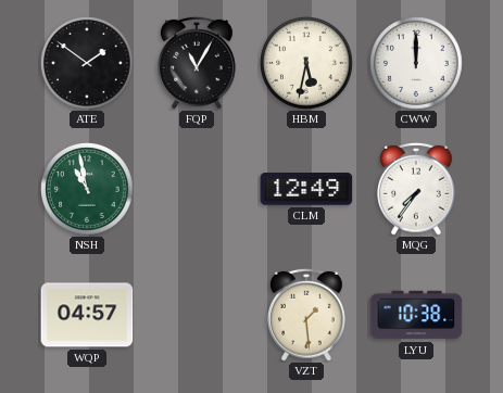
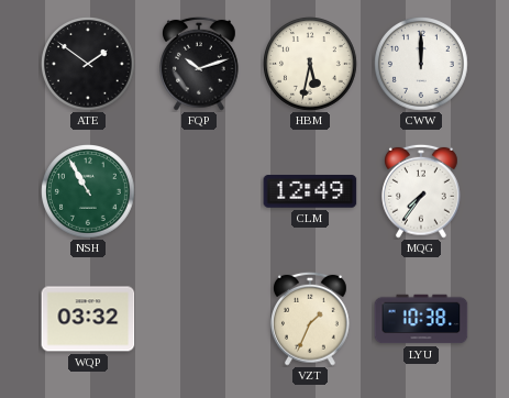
FQP: 11:05 -> 10:12
NSH: 10:58 -> 10:55
WQP: 04:57 -> 03:32
VZT: 1:29 -> 1:34
